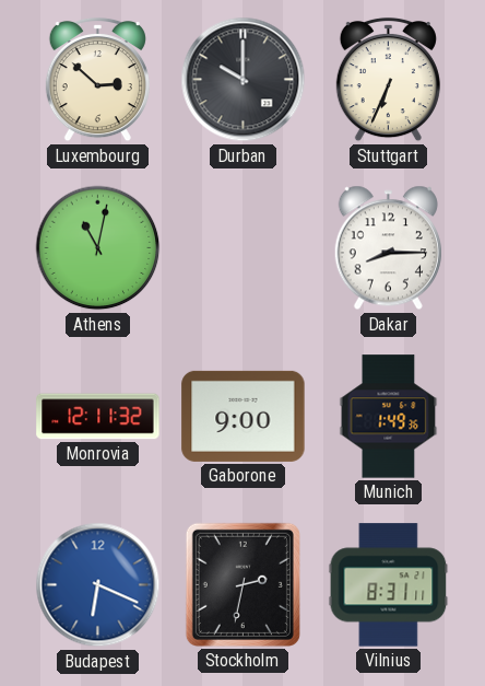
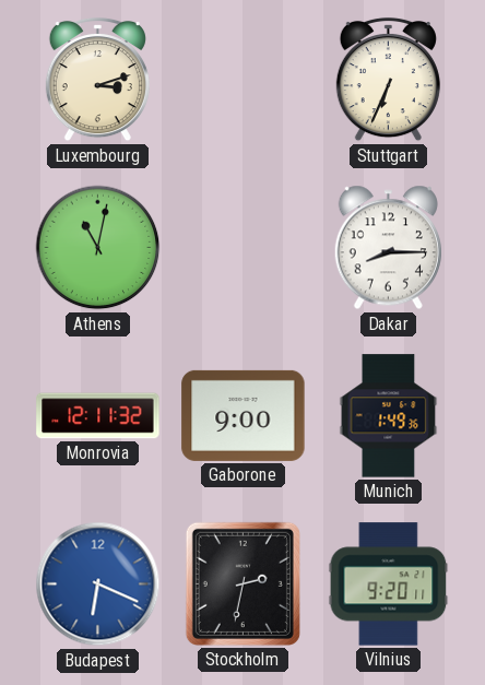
Luxembourg: 2:52 -> 3:12
Durban: 10:00 -> none
Vilnius: 8:31 -> 9:20
